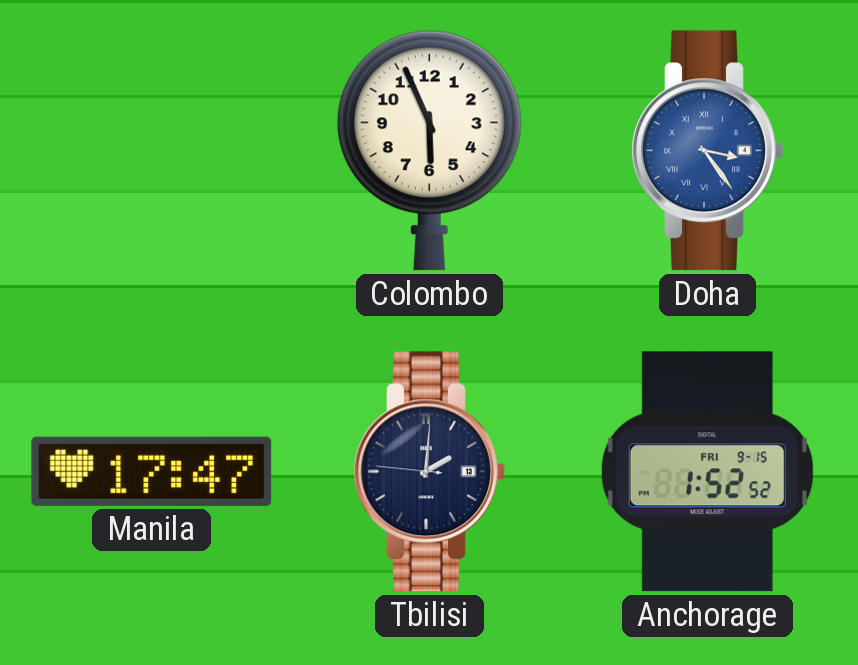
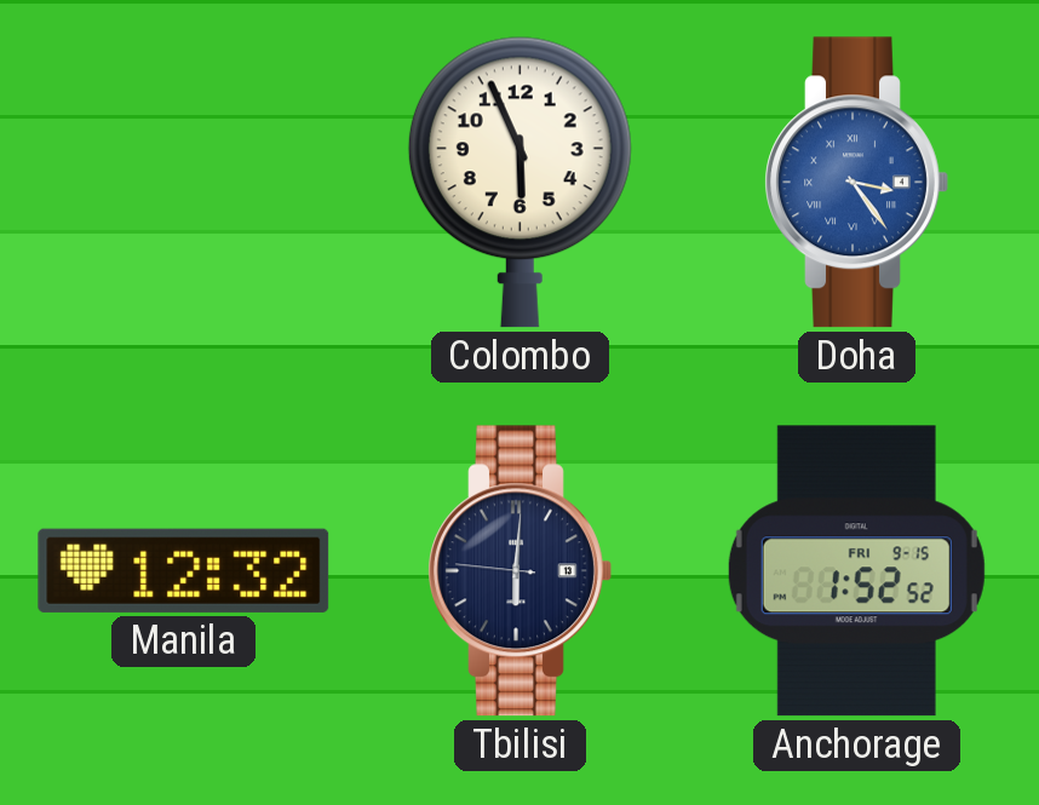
Manila: 17:47 -> 12:32
Tbilisi: 2:00 -> 6:00
